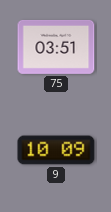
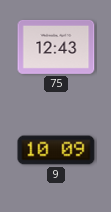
75: 03:51 -> 12:43
